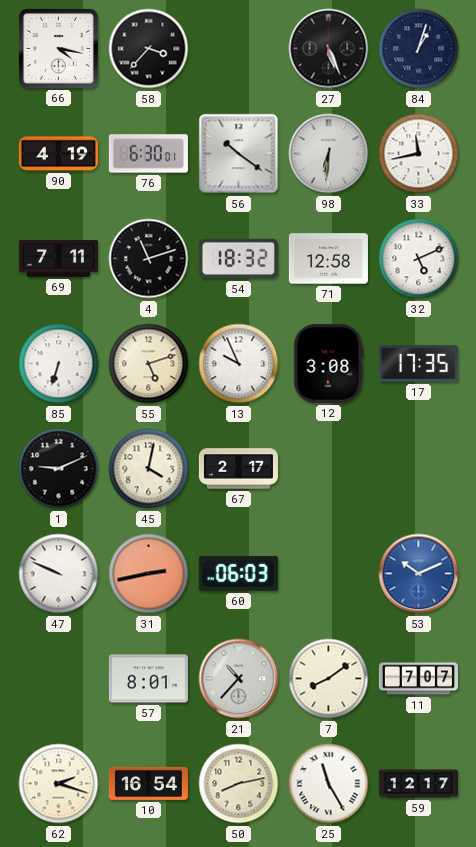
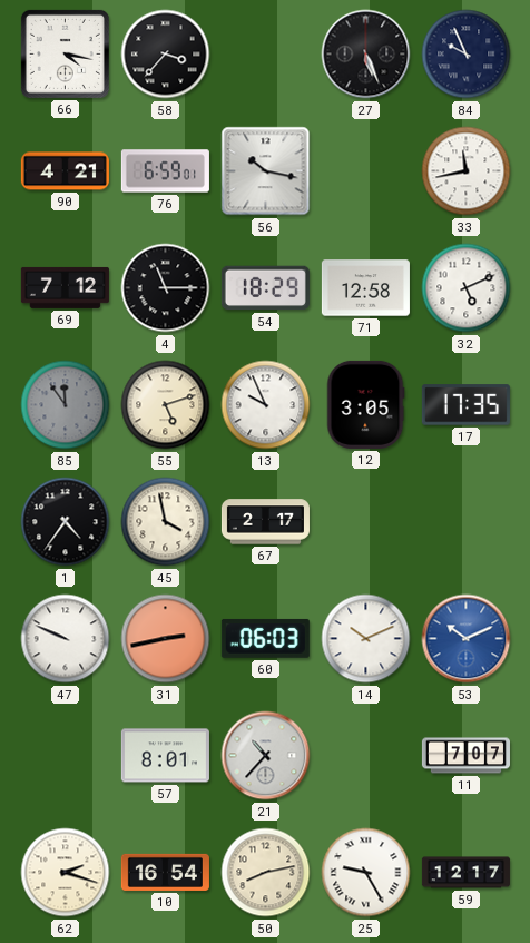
84: 1:03 -> 9:56
90: 4:19 -> 4:21
76: 6:30 -> 6:59
56: 10:21 -> 10:17
98: 6:31 -> none
69: 7:11 -> 7:12
4: 11:12 -> 11:15
54: 18:32 -> 18:29
85: 6:33 -> 11:54
85 dial: white -> grey
12: 3:08 -> 3:05
1: 9:11 -> 4:36
45: 4:02 -> 3:58
14: none -> 10:11
7: 8:09 -> none
25: 11:25 -> 9:25
